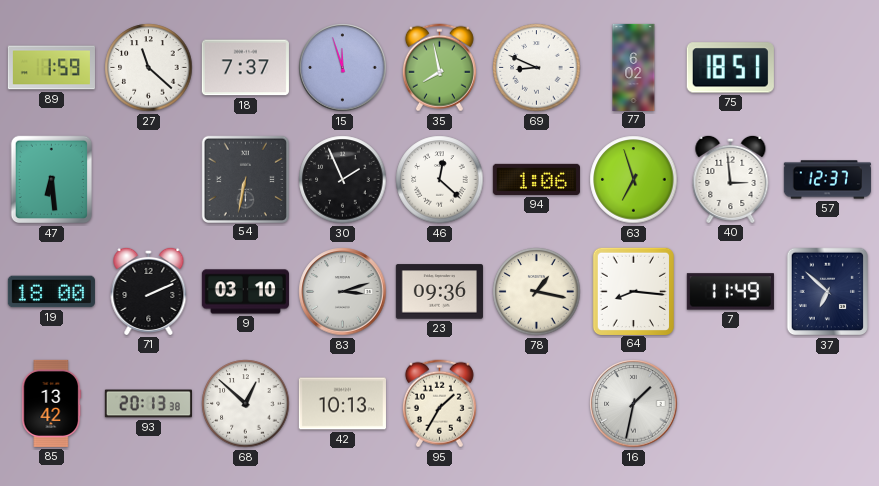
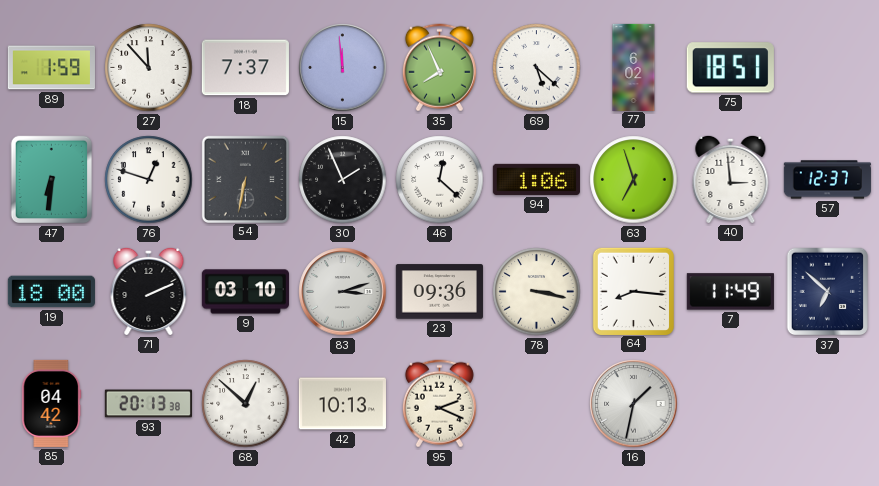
27: 11:22 -> 11:53
15: 11:57 -> 11:59
35: 7:58 -> 7:56
69: 8:49 -> 5:22
47: 6:29 -> 6:31
76: none -> 12:48
78: 1:17 -> 3:17
85: 13:42 -> 04:42
95: 1:35 -> 2:19
